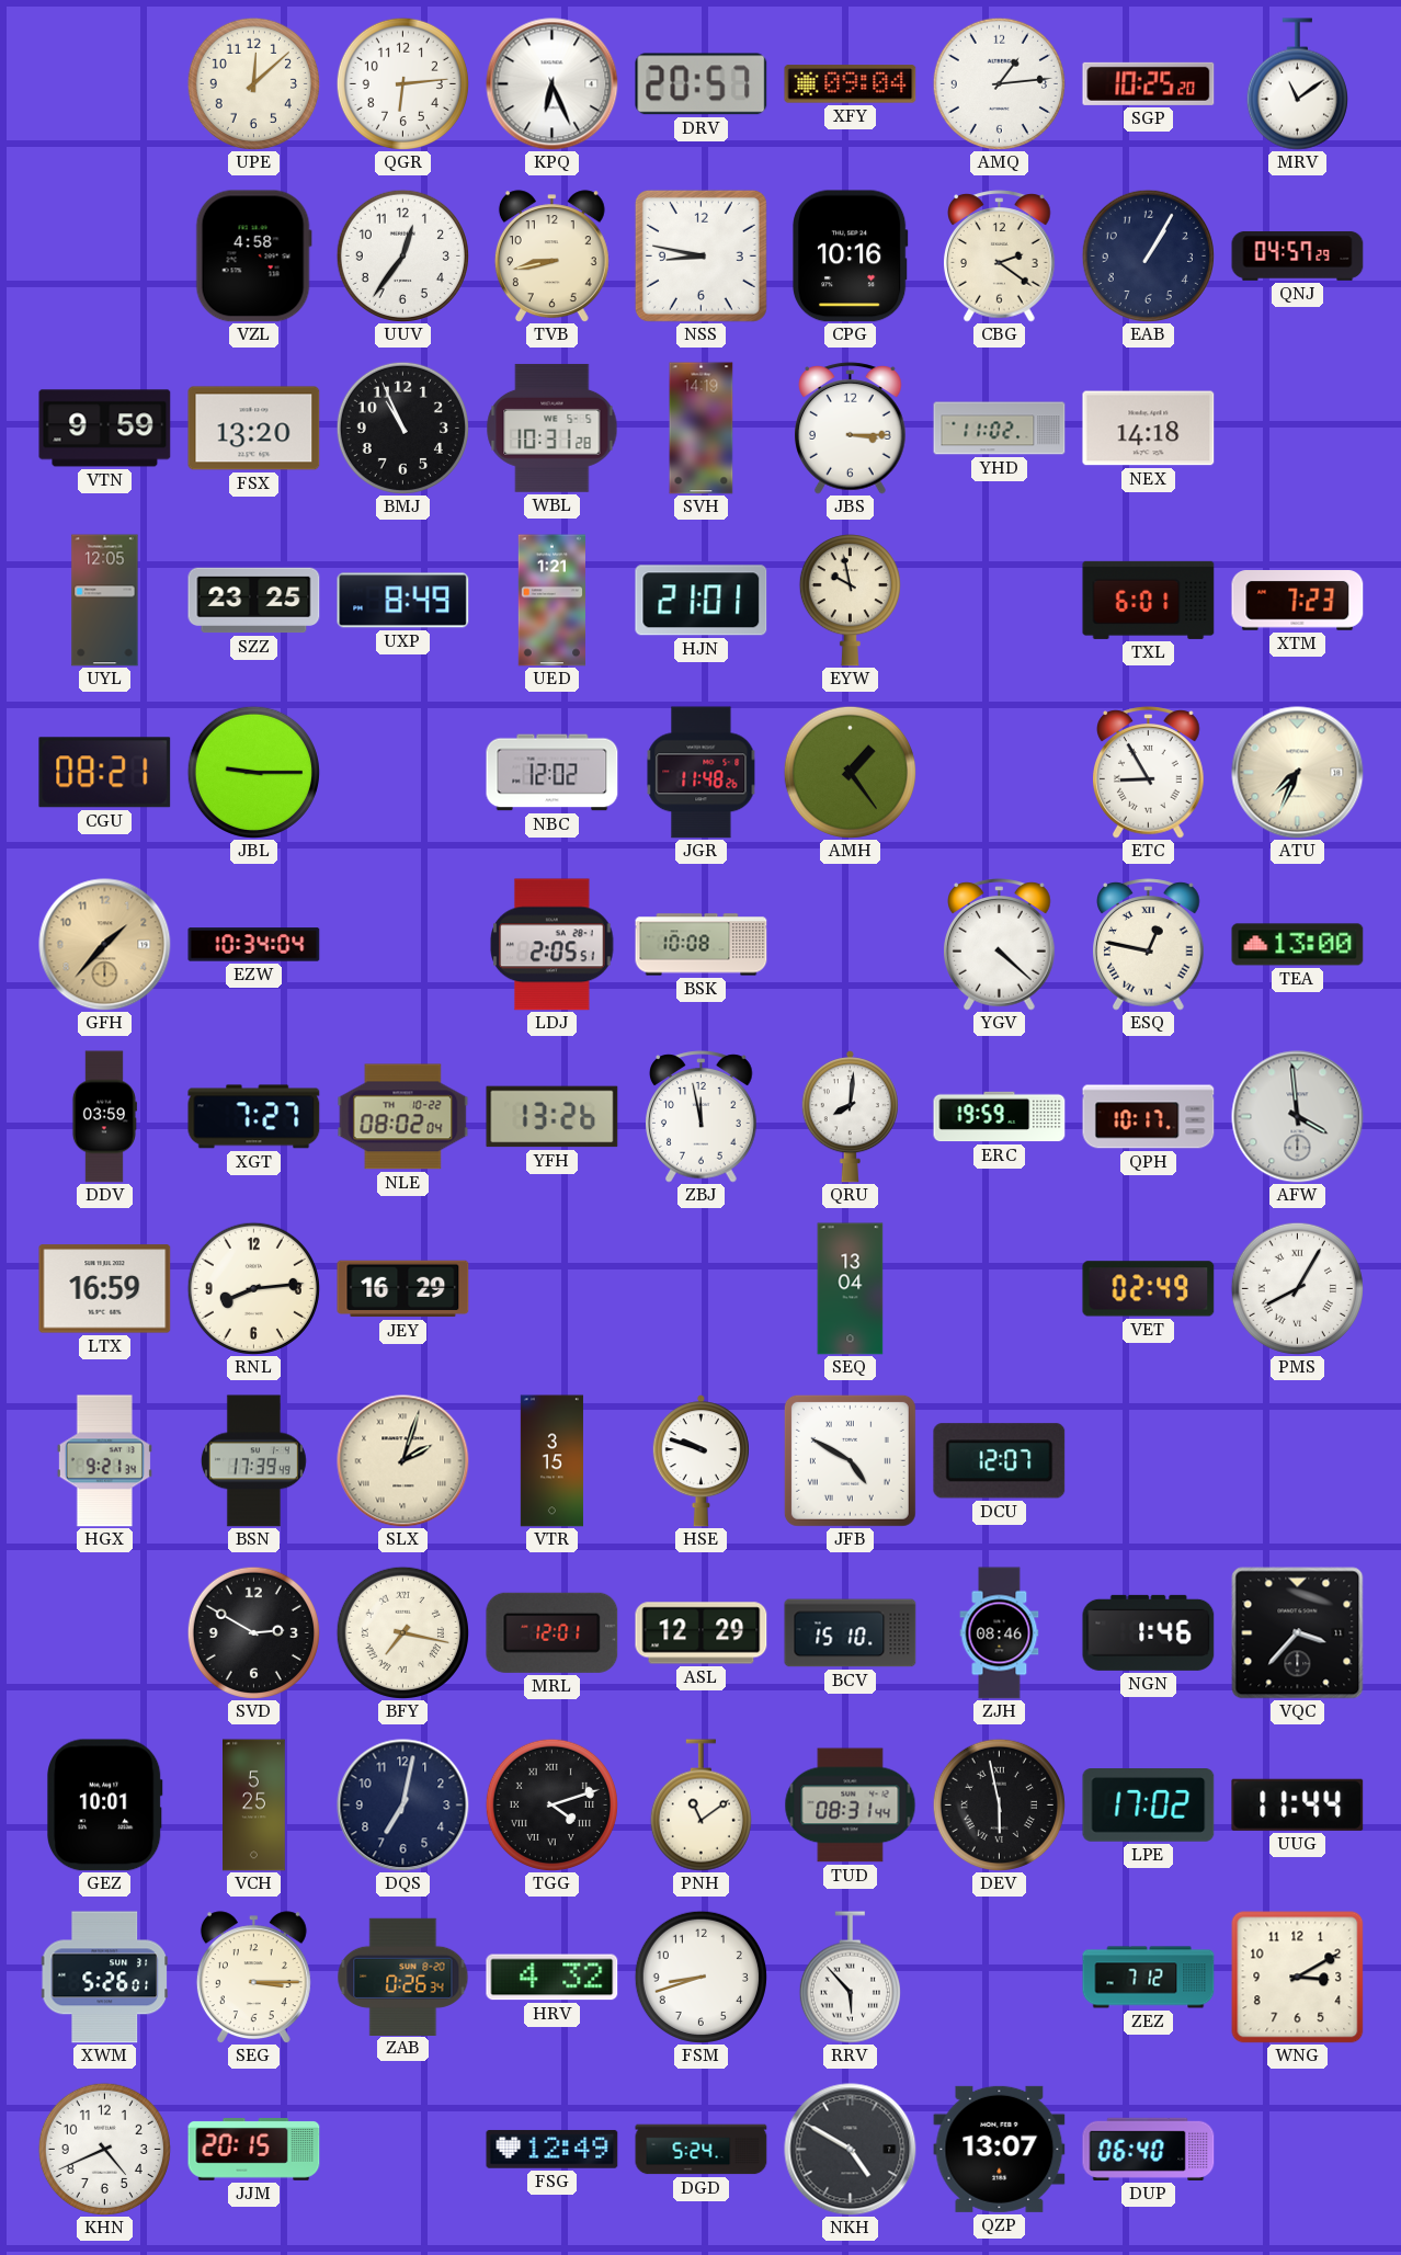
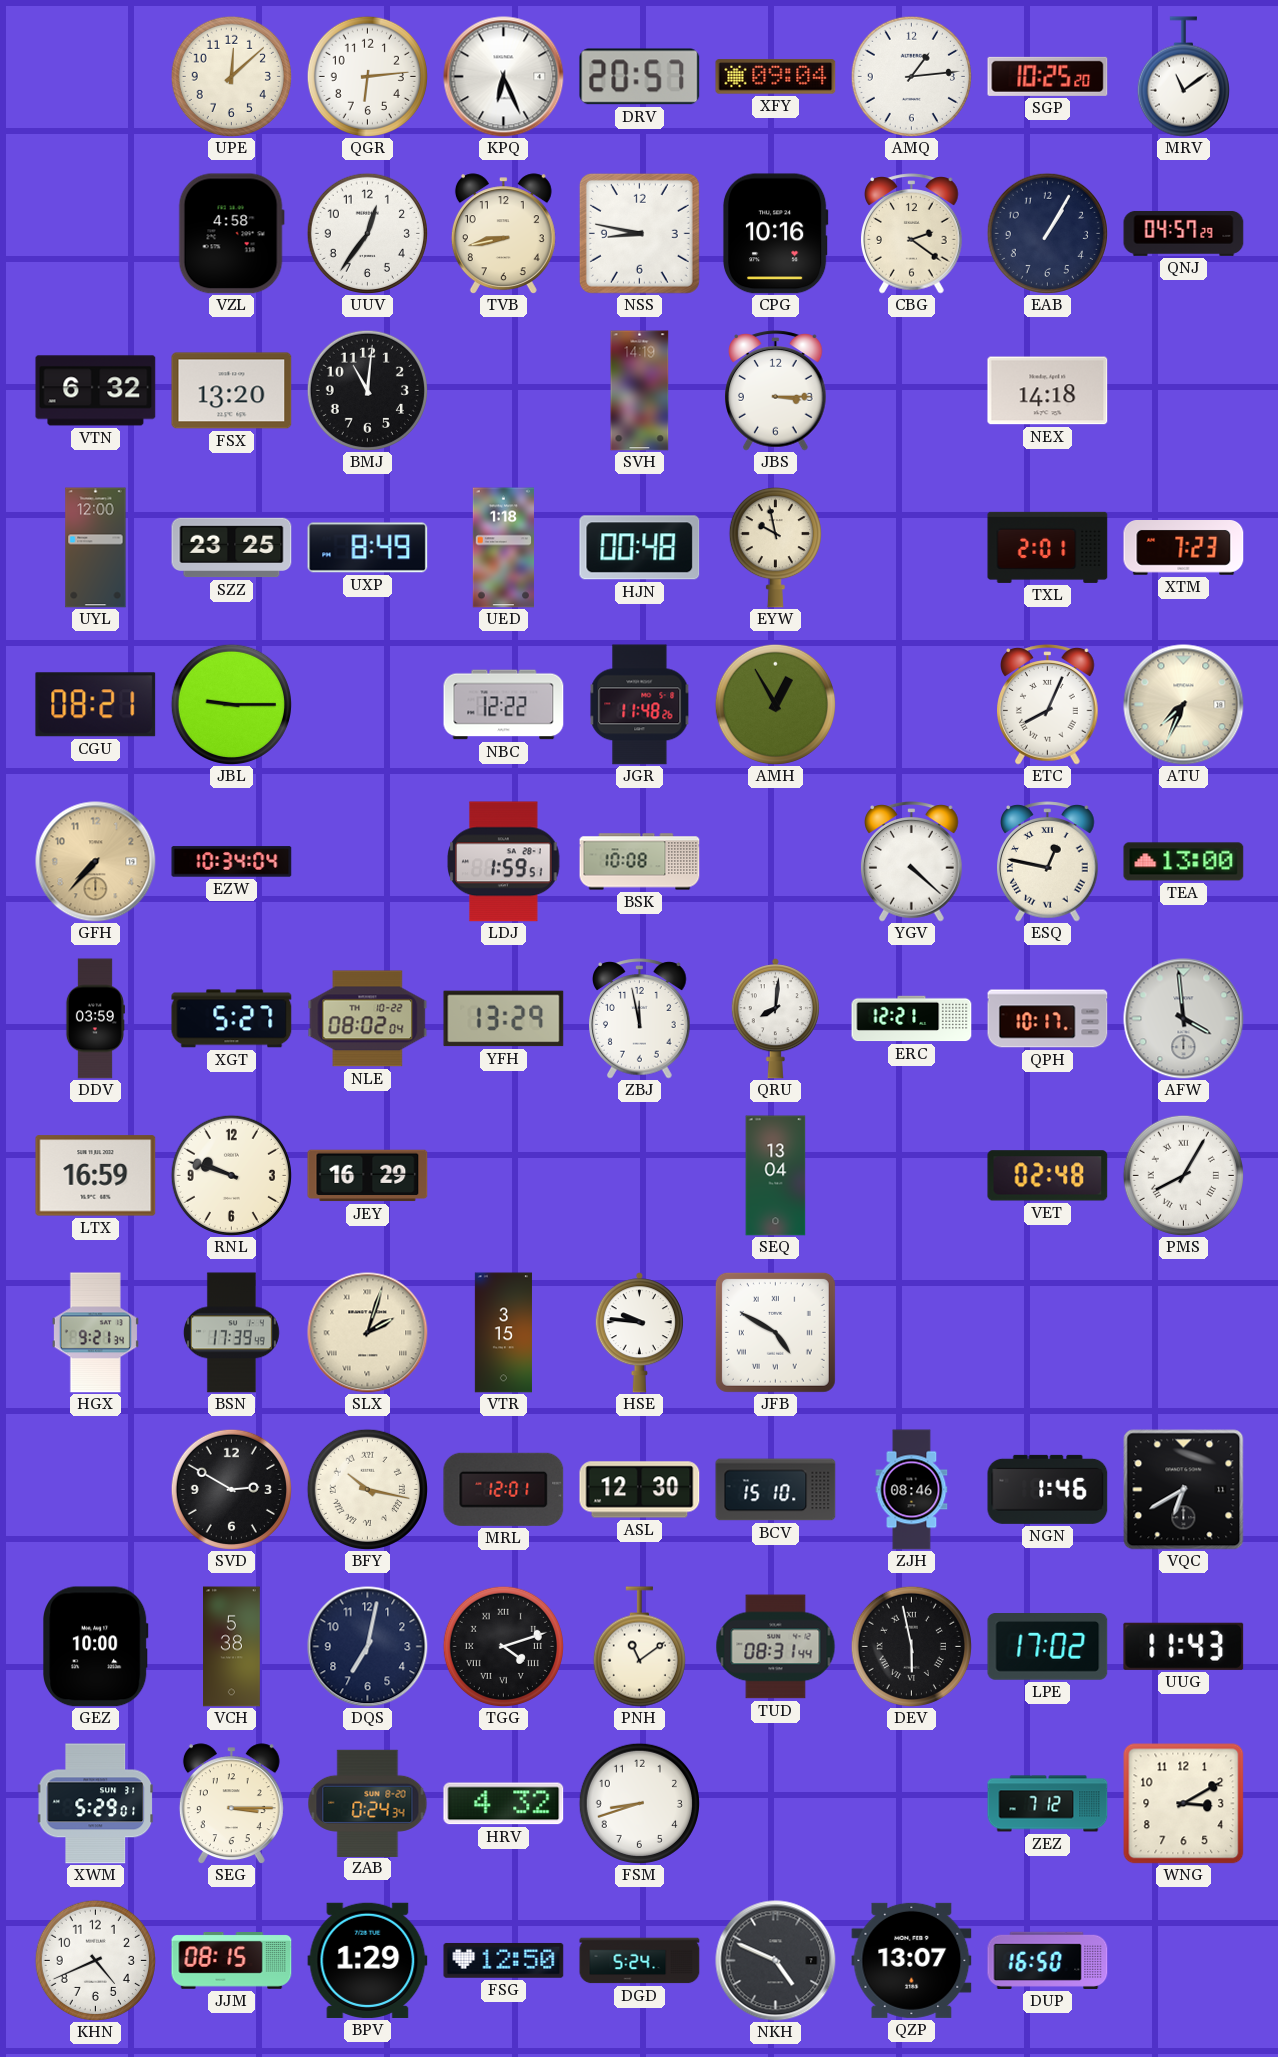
VTN: 9:59 -> 6:32
BMJ: 10:56 -> 11:01
WBL: 10:31 -> none
YHD: 11:02 -> none
UYL: 12:05 -> 12:00
UED: 1:21 -> 1:18
HJN: 21:01 -> 00:48
TXL: 6:01 -> 2:01
NBC: 12:02 -> 12:22
AMH: 1:24 -> 12:55
ETC: 8:55 -> 8:04
GFH: 1:37 -> 7:37
LDJ: 2:05 -> 1:59
XGT: 7:27 -> 5:27
YFH: 13:26 -> 13:29
ERC: 19:59 -> 12:21
RNL: 8:14 -> 9:48
VET: 02:49 -> 02:48
HSE: 9:48 -> 9:46
DCU: 12:07 -> none
BFY: 7:17 -> 10:17
ASL: 12:29 -> 12:30
VQC: 3:37 -> 6:40
GEZ: 10:01 -> 10:00
VCH: 5:25 -> 5:38
UUG: 11:44 -> 11:43
XWM: 5:26 -> 5:29
ZAB: 0:26 -> 0:24
RRV: 5:53 -> none
JJM: 20:15 -> 08:15
BPV: none -> 1:29
FSG: 12:49 -> 12:50
NKH: 4:50 -> 4:49
DUP: 06:40 -> 16:50
